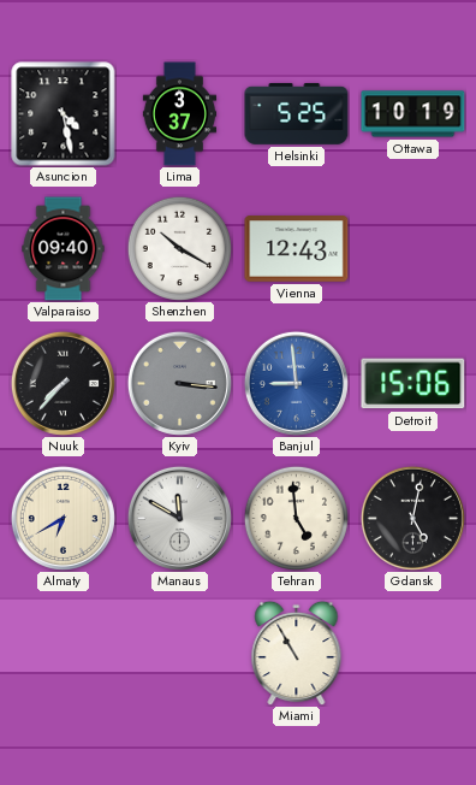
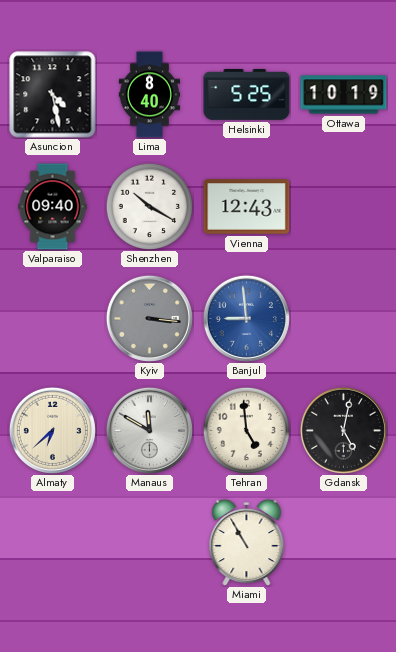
Lima: 3:37 -> 8:40
Nuuk: 7:37 -> none
Detroit: 15:06 -> none
Almaty: 6:40 -> 6:38
